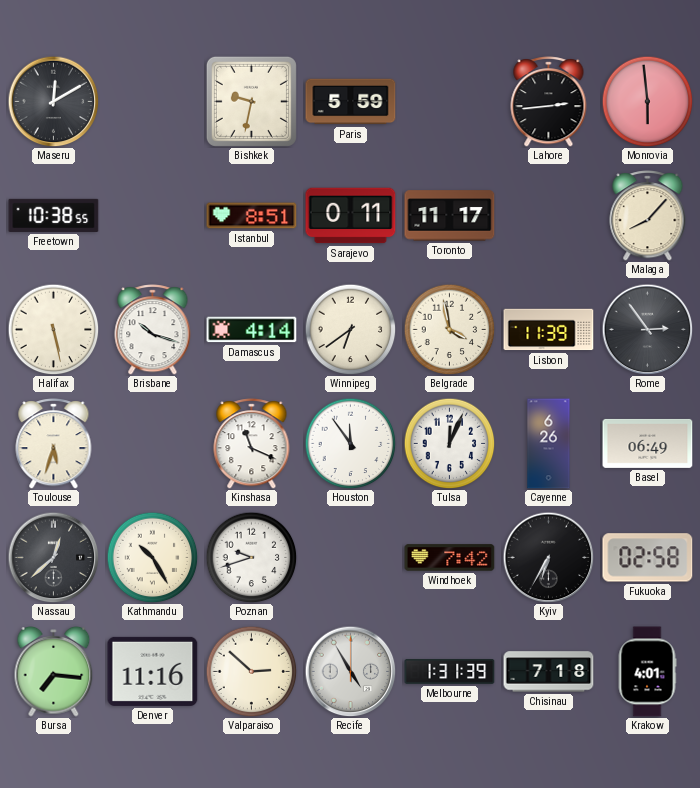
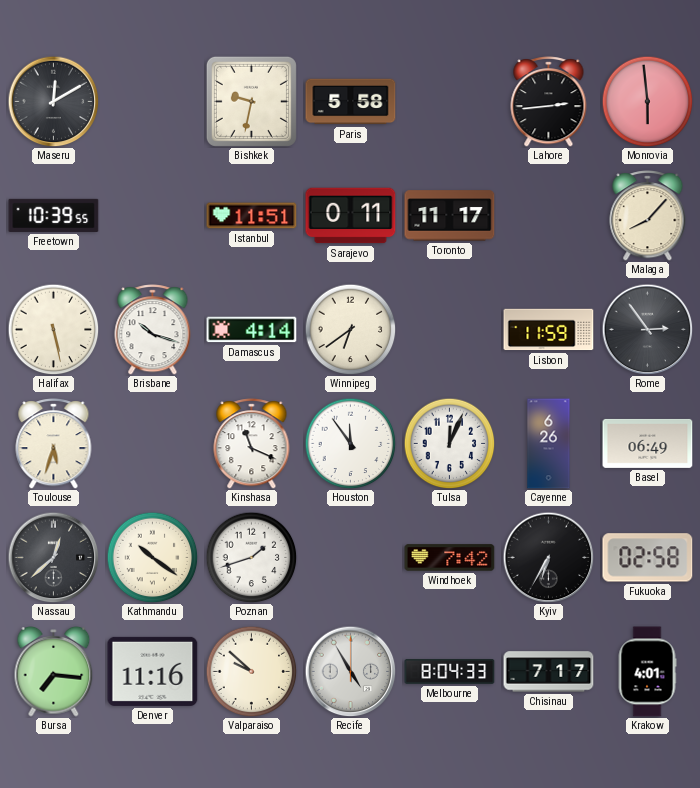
Paris: 5:59 -> 5:58
Freetown: 10:38 -> 10:39
Istanbul: 8:51 -> 11:51
Belgrade: 3:58 -> none
Lisbon: 11:39 -> 11:59
Kathmandu: 10:25 -> 10:21
Poznan: 9:42 -> 1:42
Valparaiso: 2:52 -> 9:52
Melbourne: 1:31 -> 8:04
Chisinau: 7:18 -> 7:17
